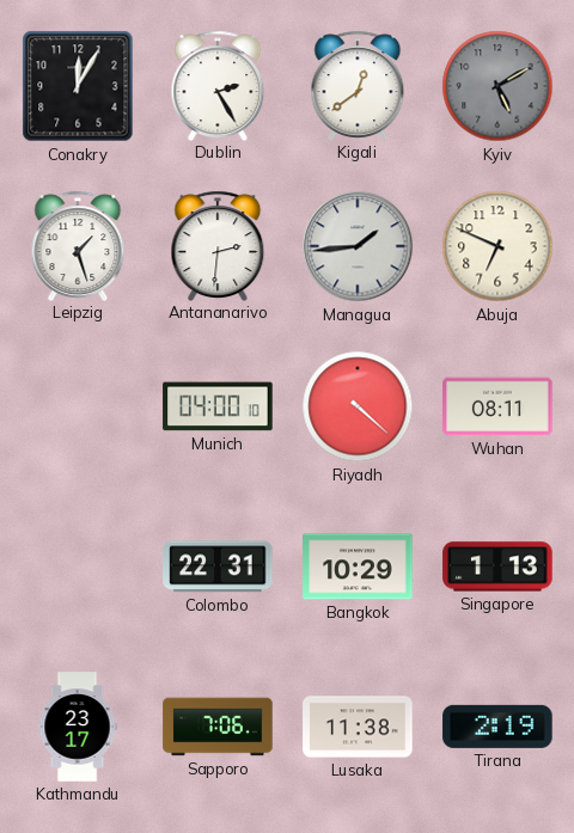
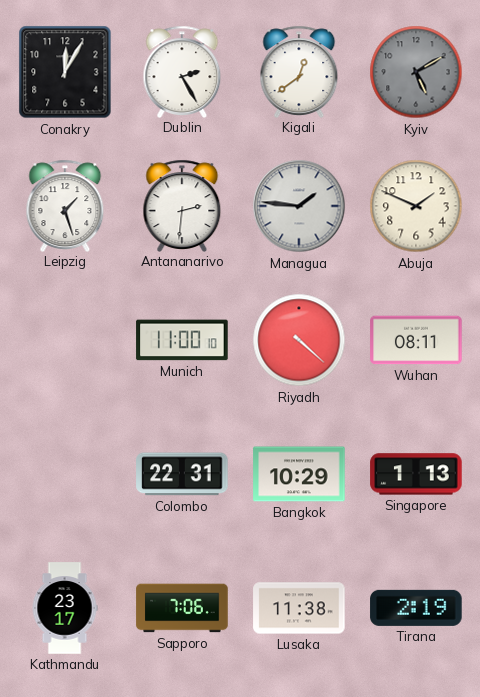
Managua: 1:44 -> 1:46
Abuja: 6:49 -> 1:49
Munich: 04:00 -> 11:00
